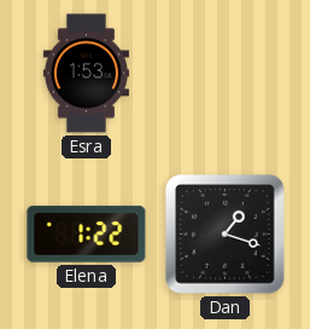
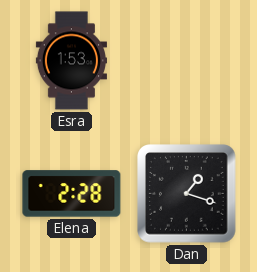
Elena: 1:22 -> 2:28
